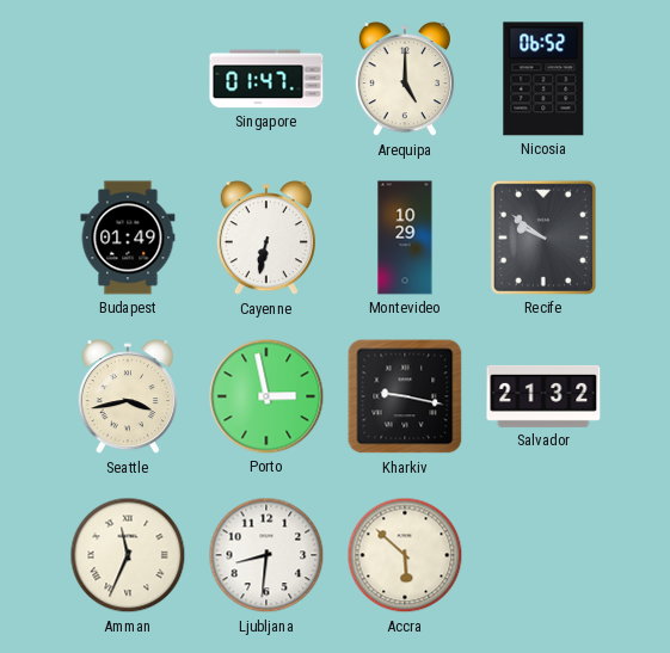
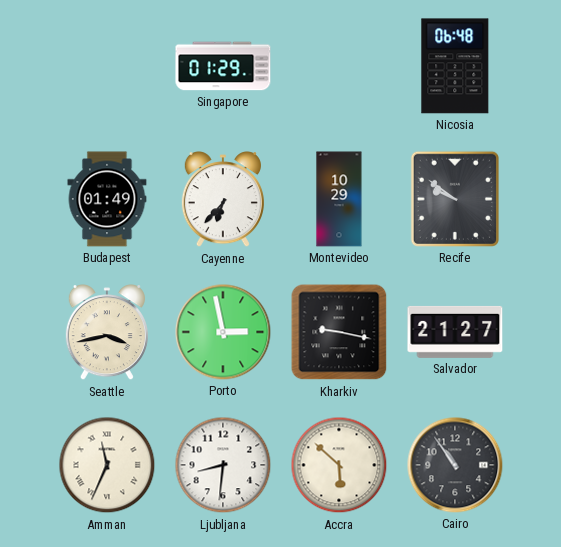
Singapore: 01:47 -> 01:29
Arequipa: 5:00 -> none
Nicosia: 06:52 -> 06:48
Cayenne: 6:32 -> 6:37
Salvador: 21:32 -> 21:27
Cairo: none -> 10:54
